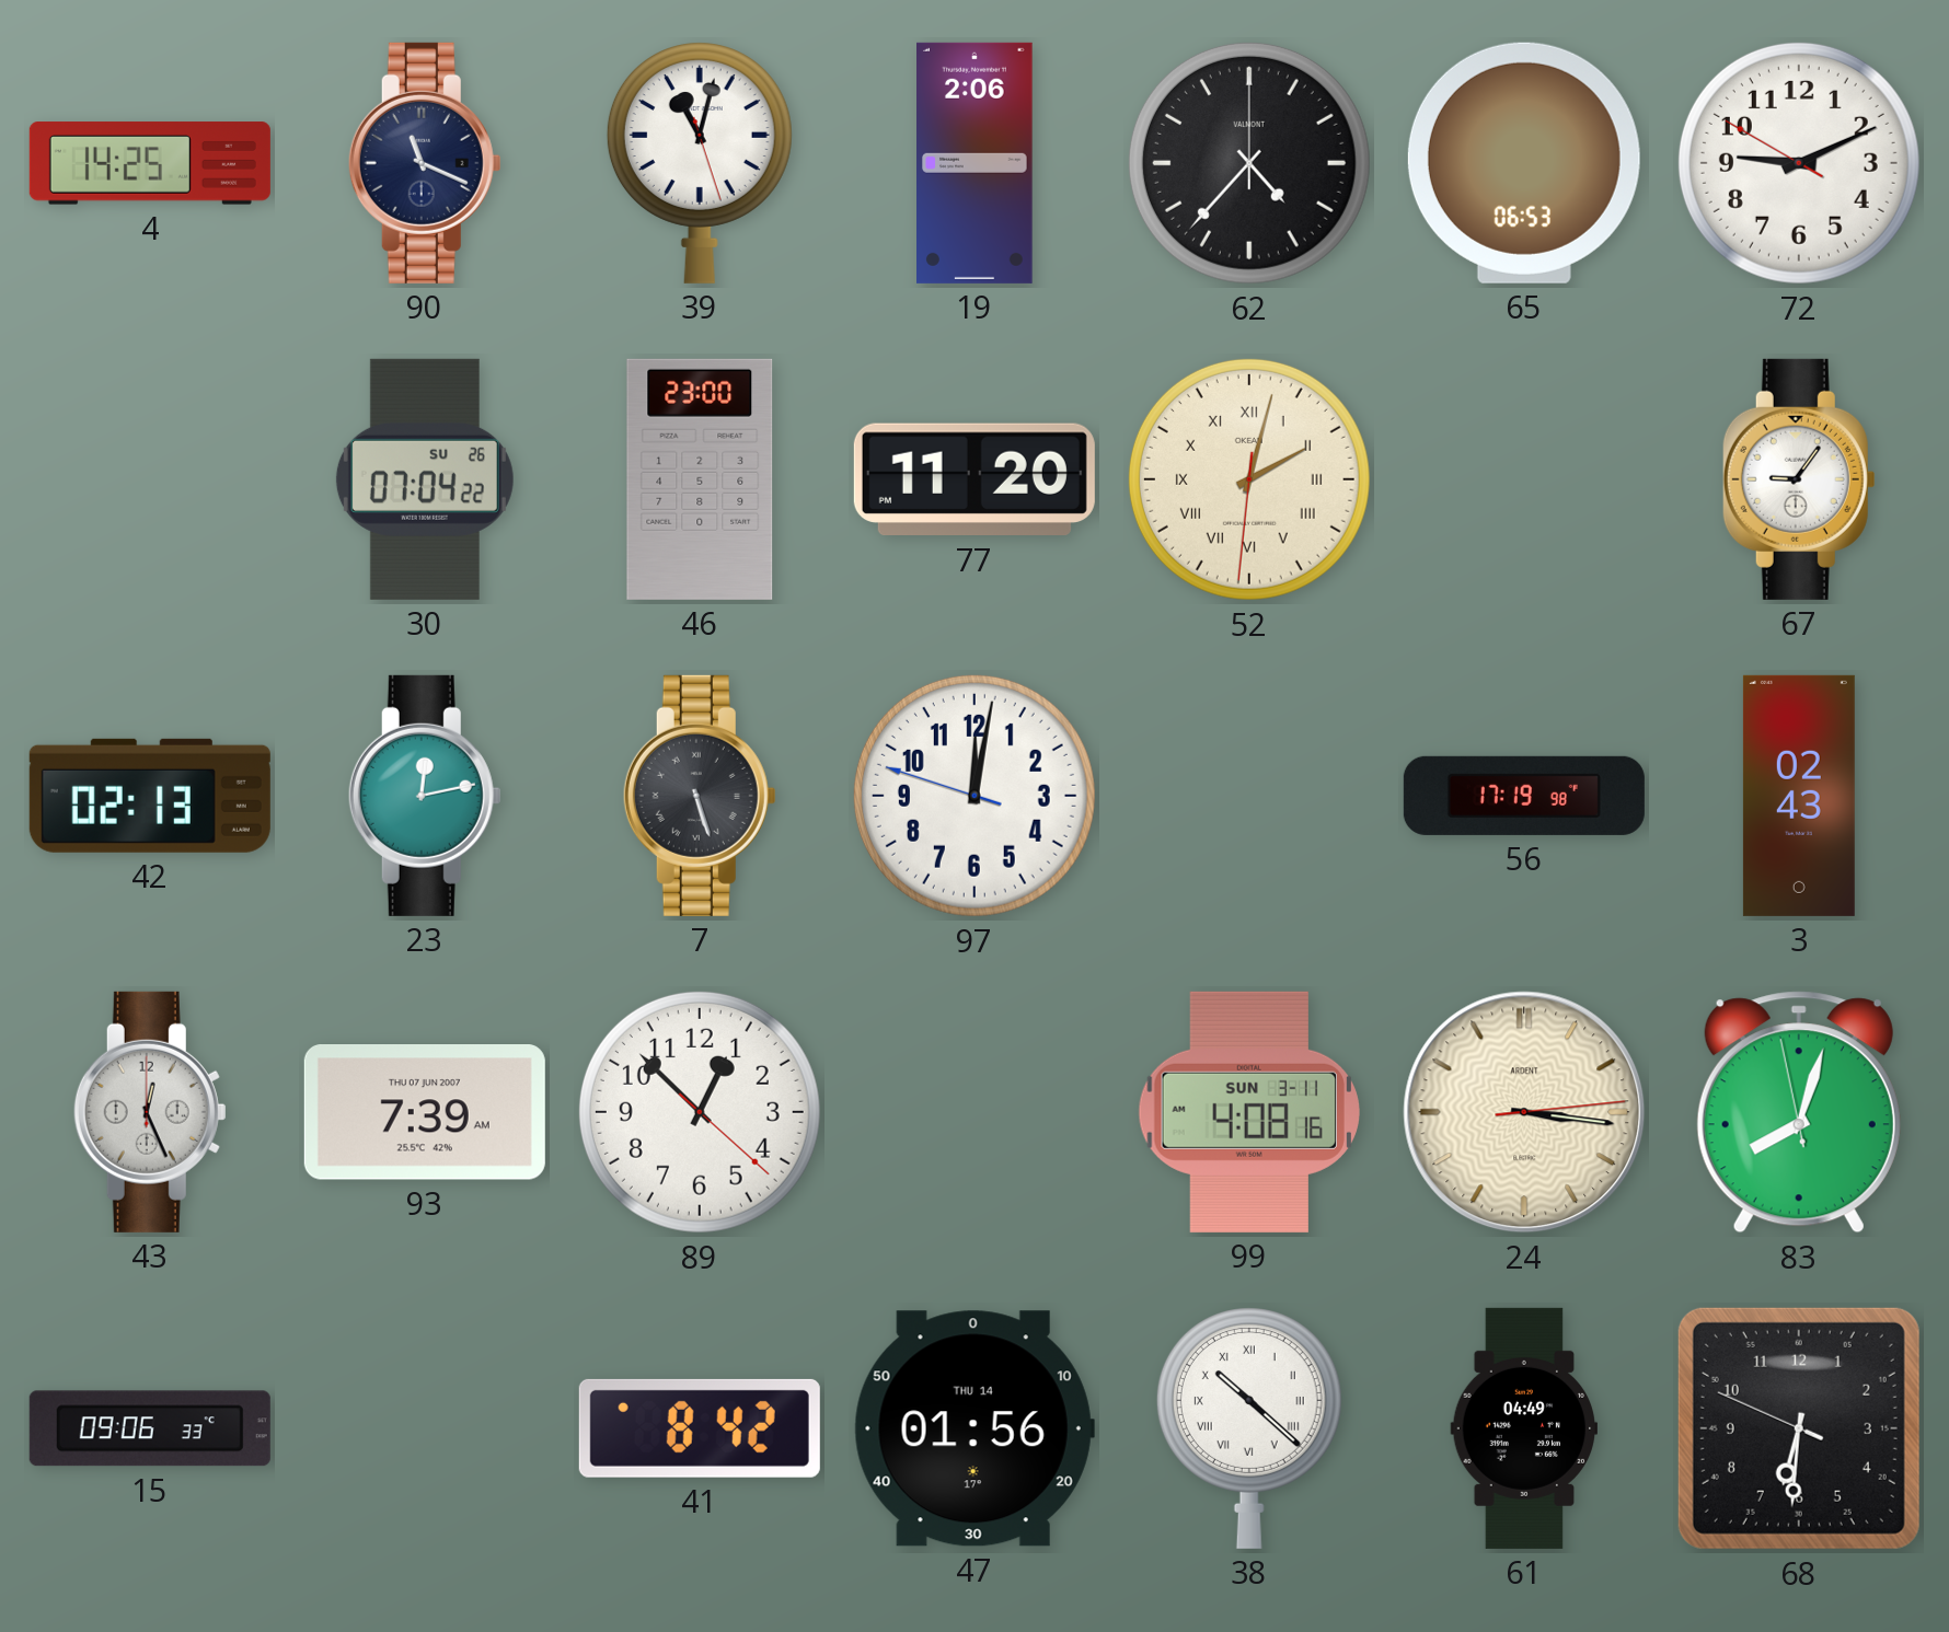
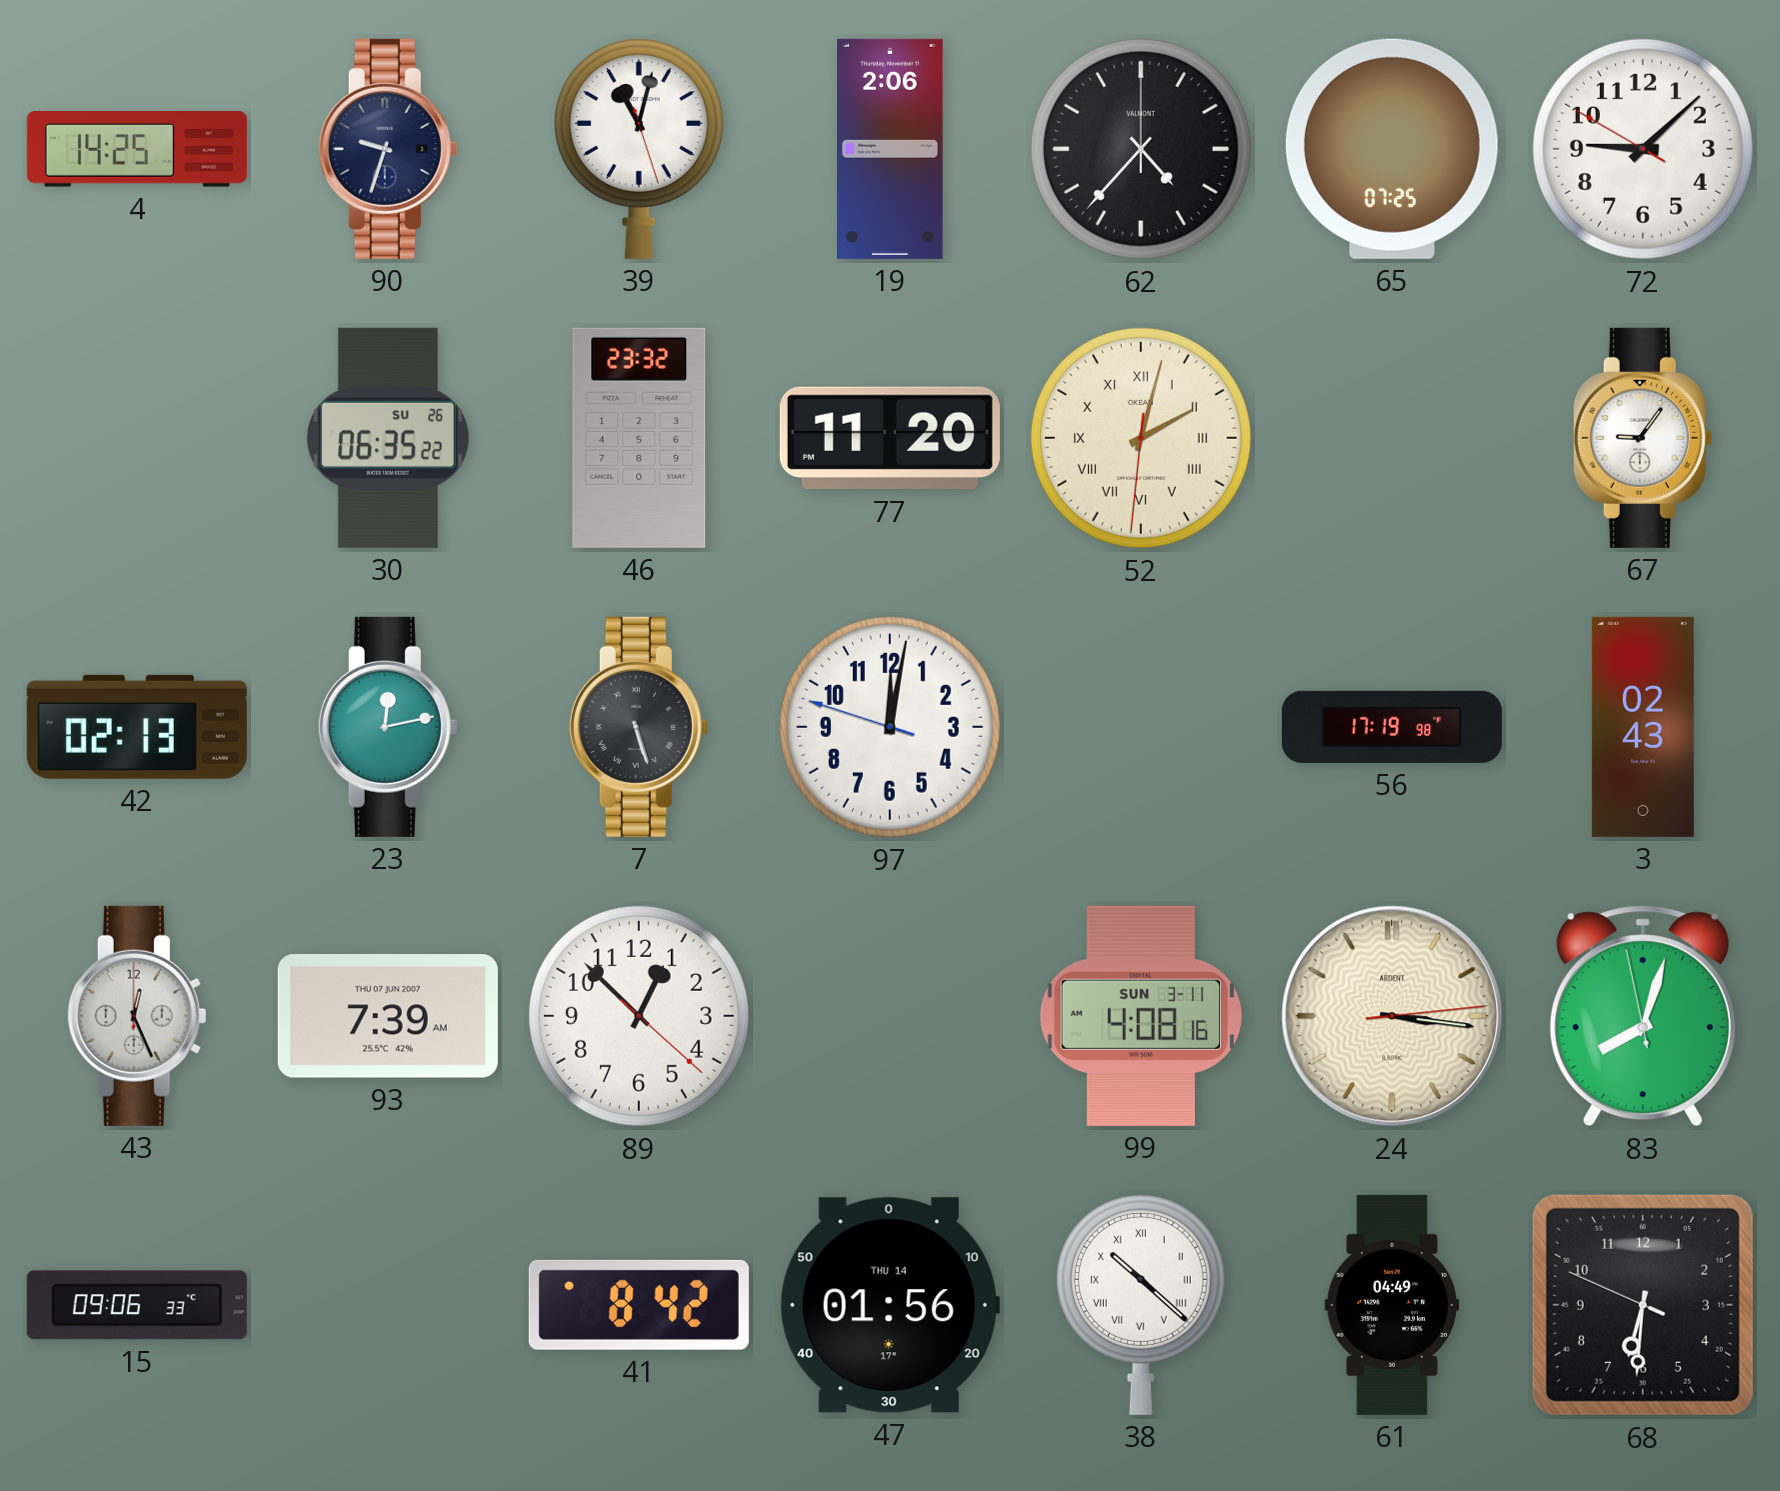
90: 11:19 -> 9:33
65: 06:53 -> 07:25
72: 9:10 -> 9:07
30: 07:04 -> 06:35
46: 23:00 -> 23:32
